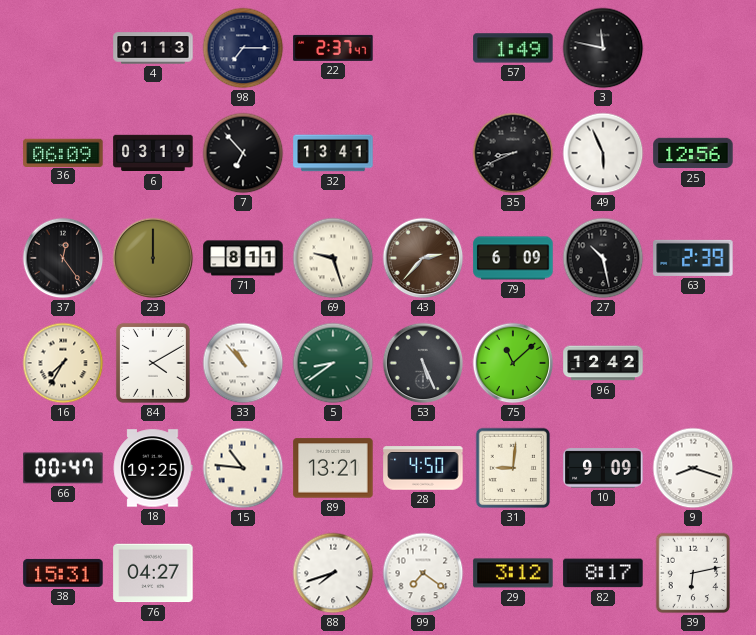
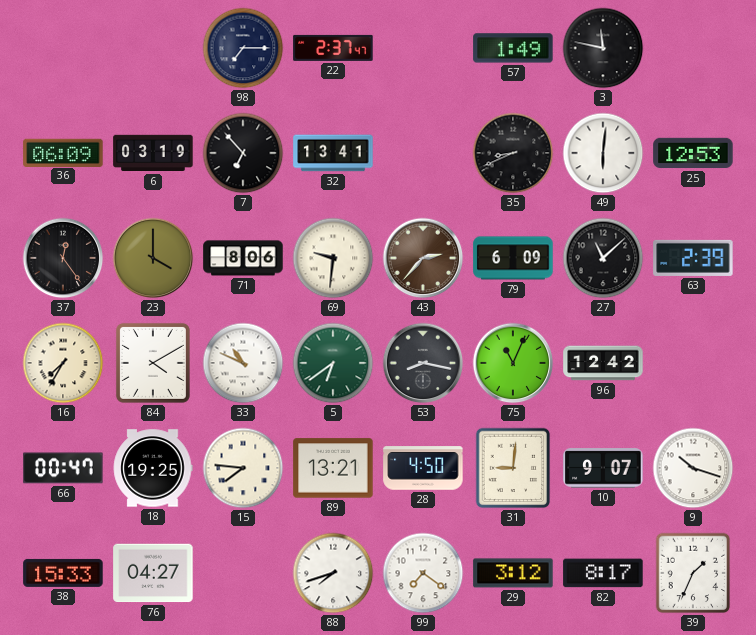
4: 01:13 -> none
49: 5:56 -> 6:01
25: 12:56 -> 12:53
23: 12:00 -> 4:00
71: 8:11 -> 8:06
69: 9:27 -> 9:31
27: 10:28 -> 11:08
33: 10:53 -> 10:49
5: 8:39 -> 6:39
53: 5:26 -> 8:17
75: 11:08 -> 11:04
15: 10:46 -> 7:46
10: 9:09 -> 9:07
9: 8:18 -> 10:18
38: 15:31 -> 15:33
39: 6:13 -> 1:34
